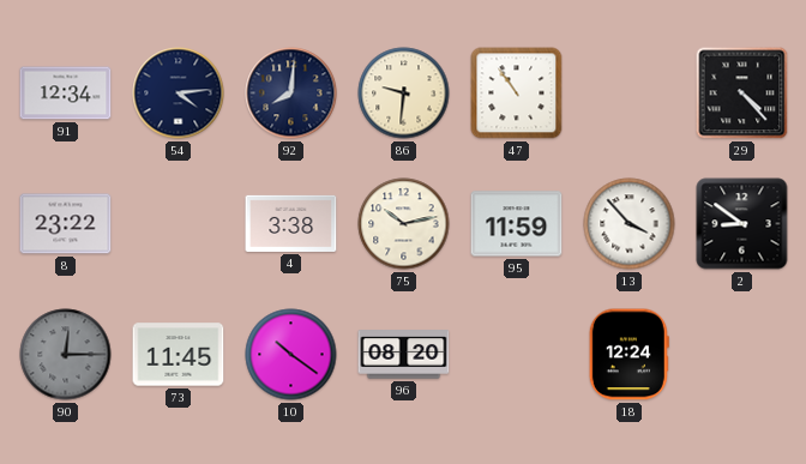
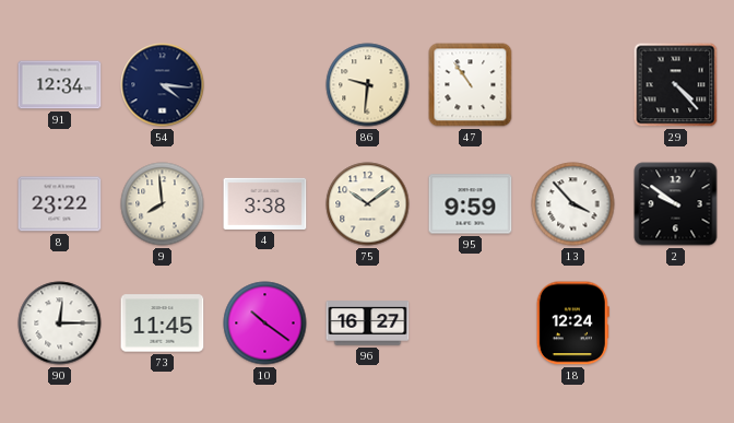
54: 4:14 -> 4:16
92: 8:01 -> none
9: none -> 7:59
75: 10:13 -> 10:09
95: 11:59 -> 9:59
2: 8:51 -> 9:51
90 dial: grey -> white
96: 08:20 -> 16:27
